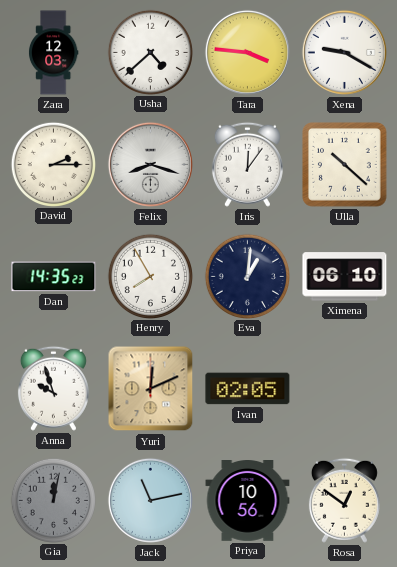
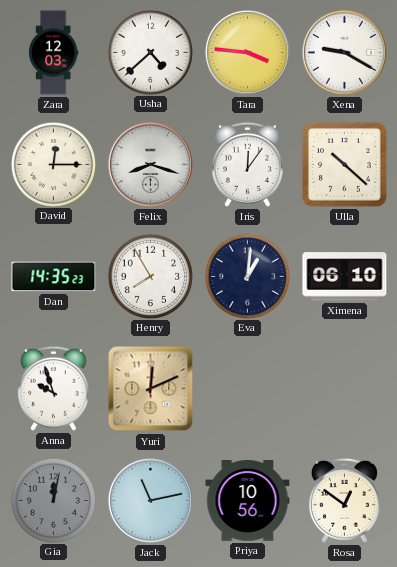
David: 2:15 -> 12:15
Ivan: 02:05 -> none
